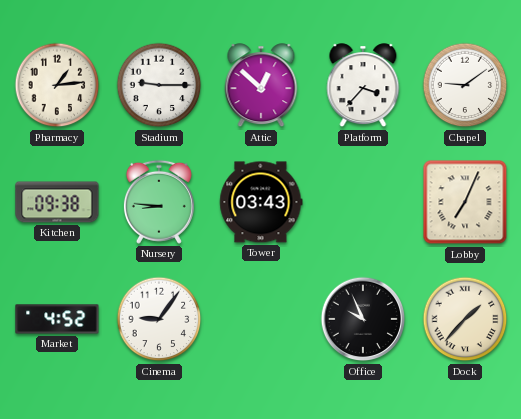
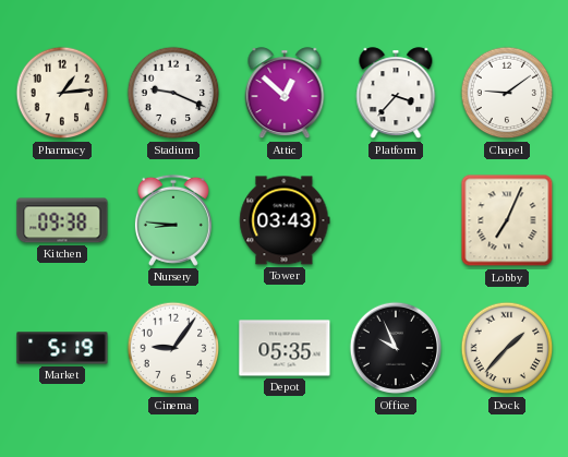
Stadium: 9:15 -> 9:19
Market: 4:52 -> 5:19
Depot: none -> 05:35
